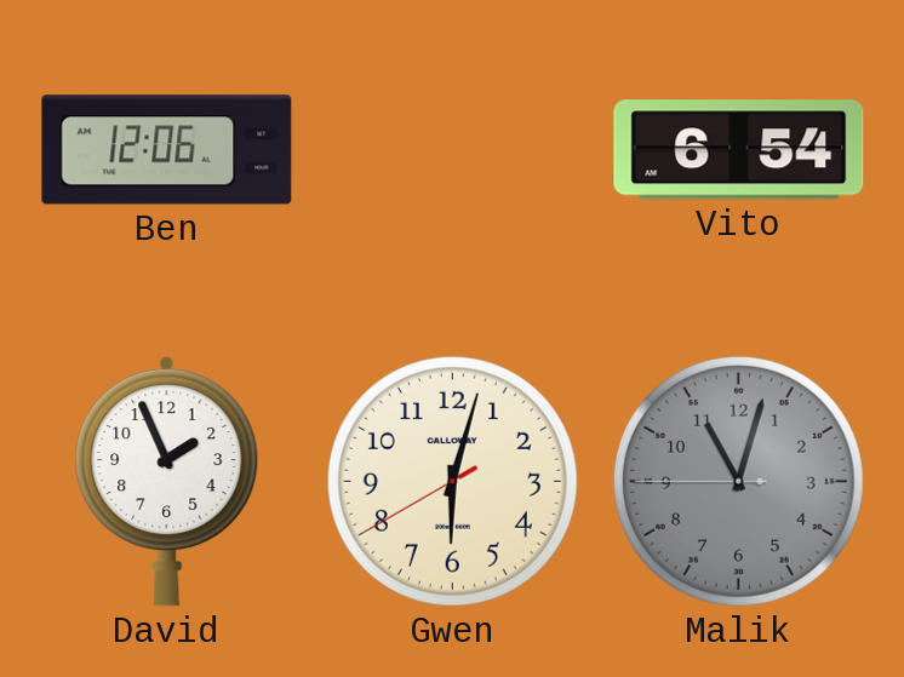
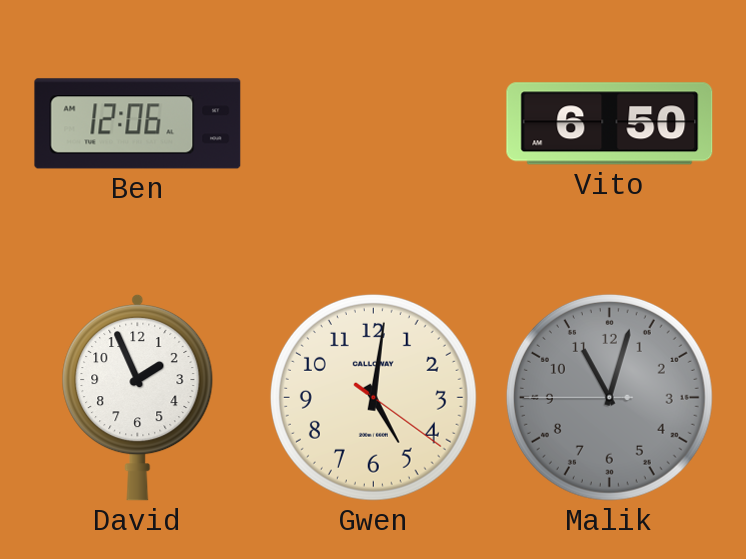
Vito: 6:54 -> 6:50
Gwen: 6:02 -> 5:01
